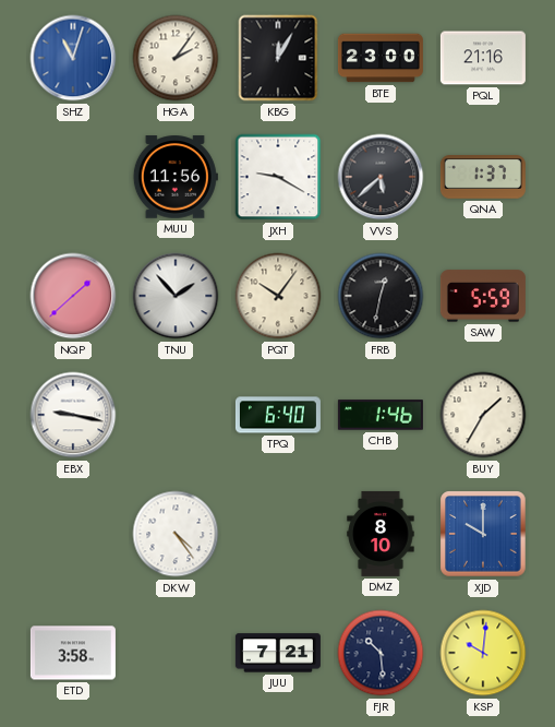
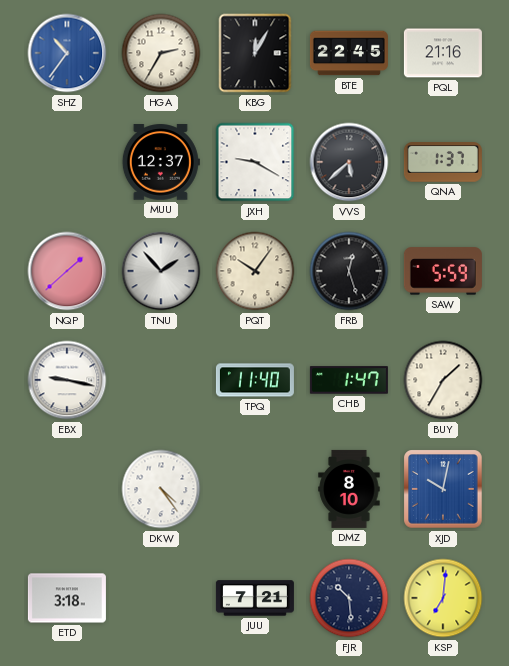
SHZ: 11:03 -> 10:36
HGA: 2:06 -> 2:35
BTE: 23:00 -> 22:45
MUU: 11:56 -> 12:37
FRB: 12:32 -> 12:27
TPQ: 6:40 -> 11:40
CHB: 1:46 -> 1:47
XJD: 10:00 -> 10:02
ETD: 3:58 -> 3:18
KSP: 10:01 -> 7:01
